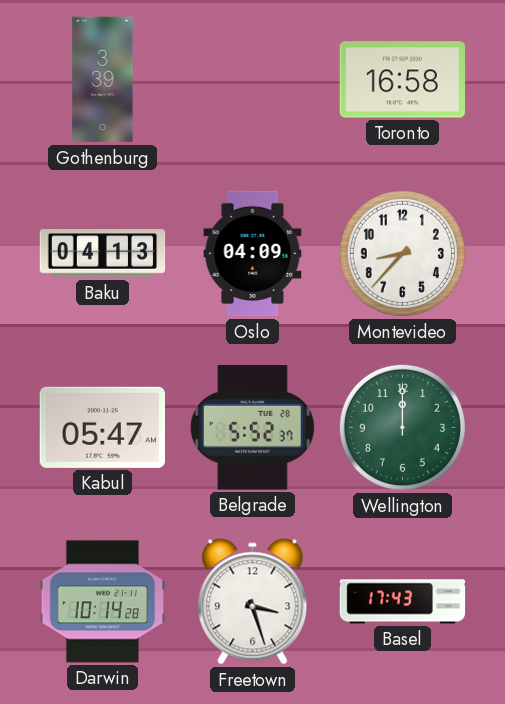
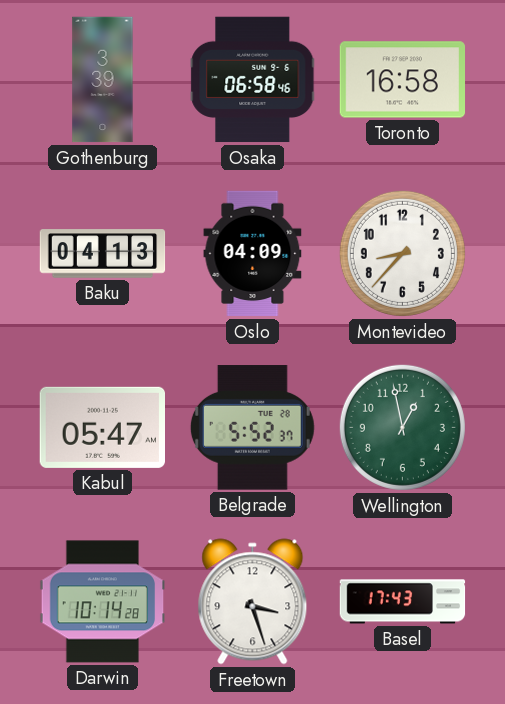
Osaka: none -> 06:58
Wellington: 12:00 -> 12:58
